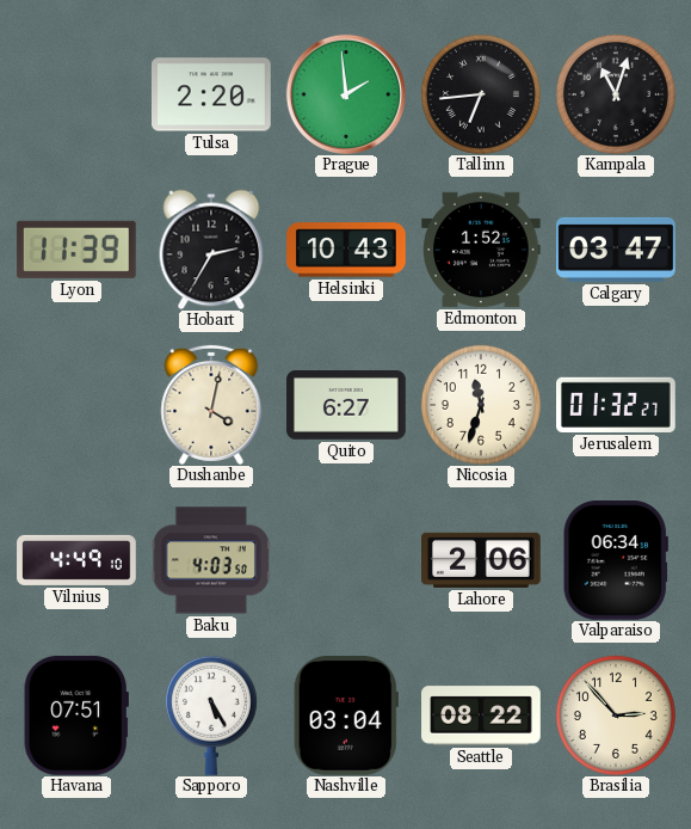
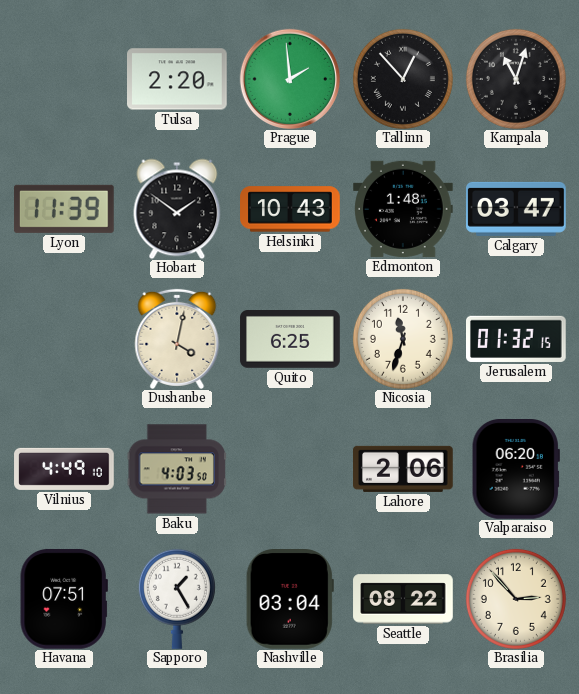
Tallinn: 6:44 -> 12:53
Hobart: 2:35 -> 1:51
Edmonton: 1:52 -> 1:48
Quito: 6:27 -> 6:25
Jerusalem: 01:32:27 -> 01:32:15
Valparaiso: 06:34 -> 06:20
Sapporo: 5:25 -> 1:25
